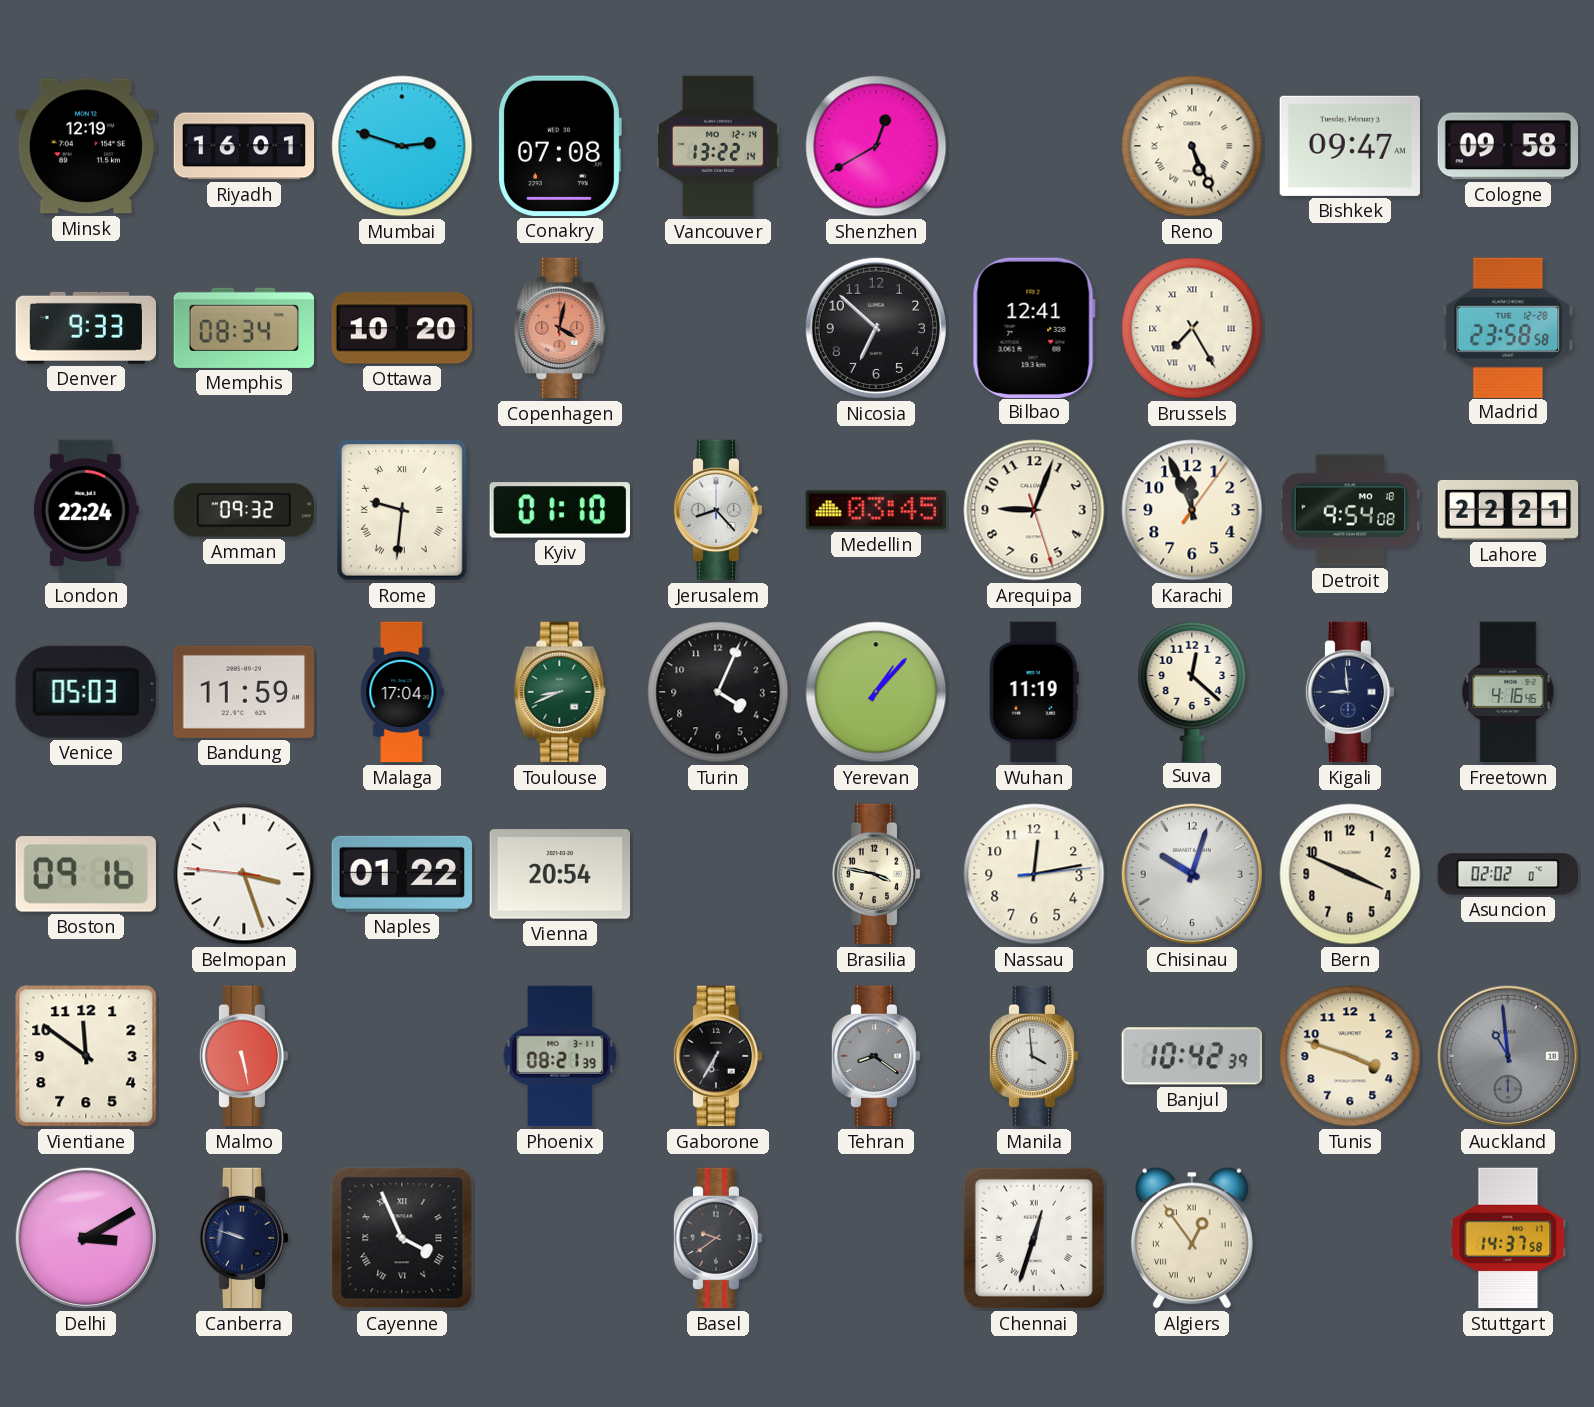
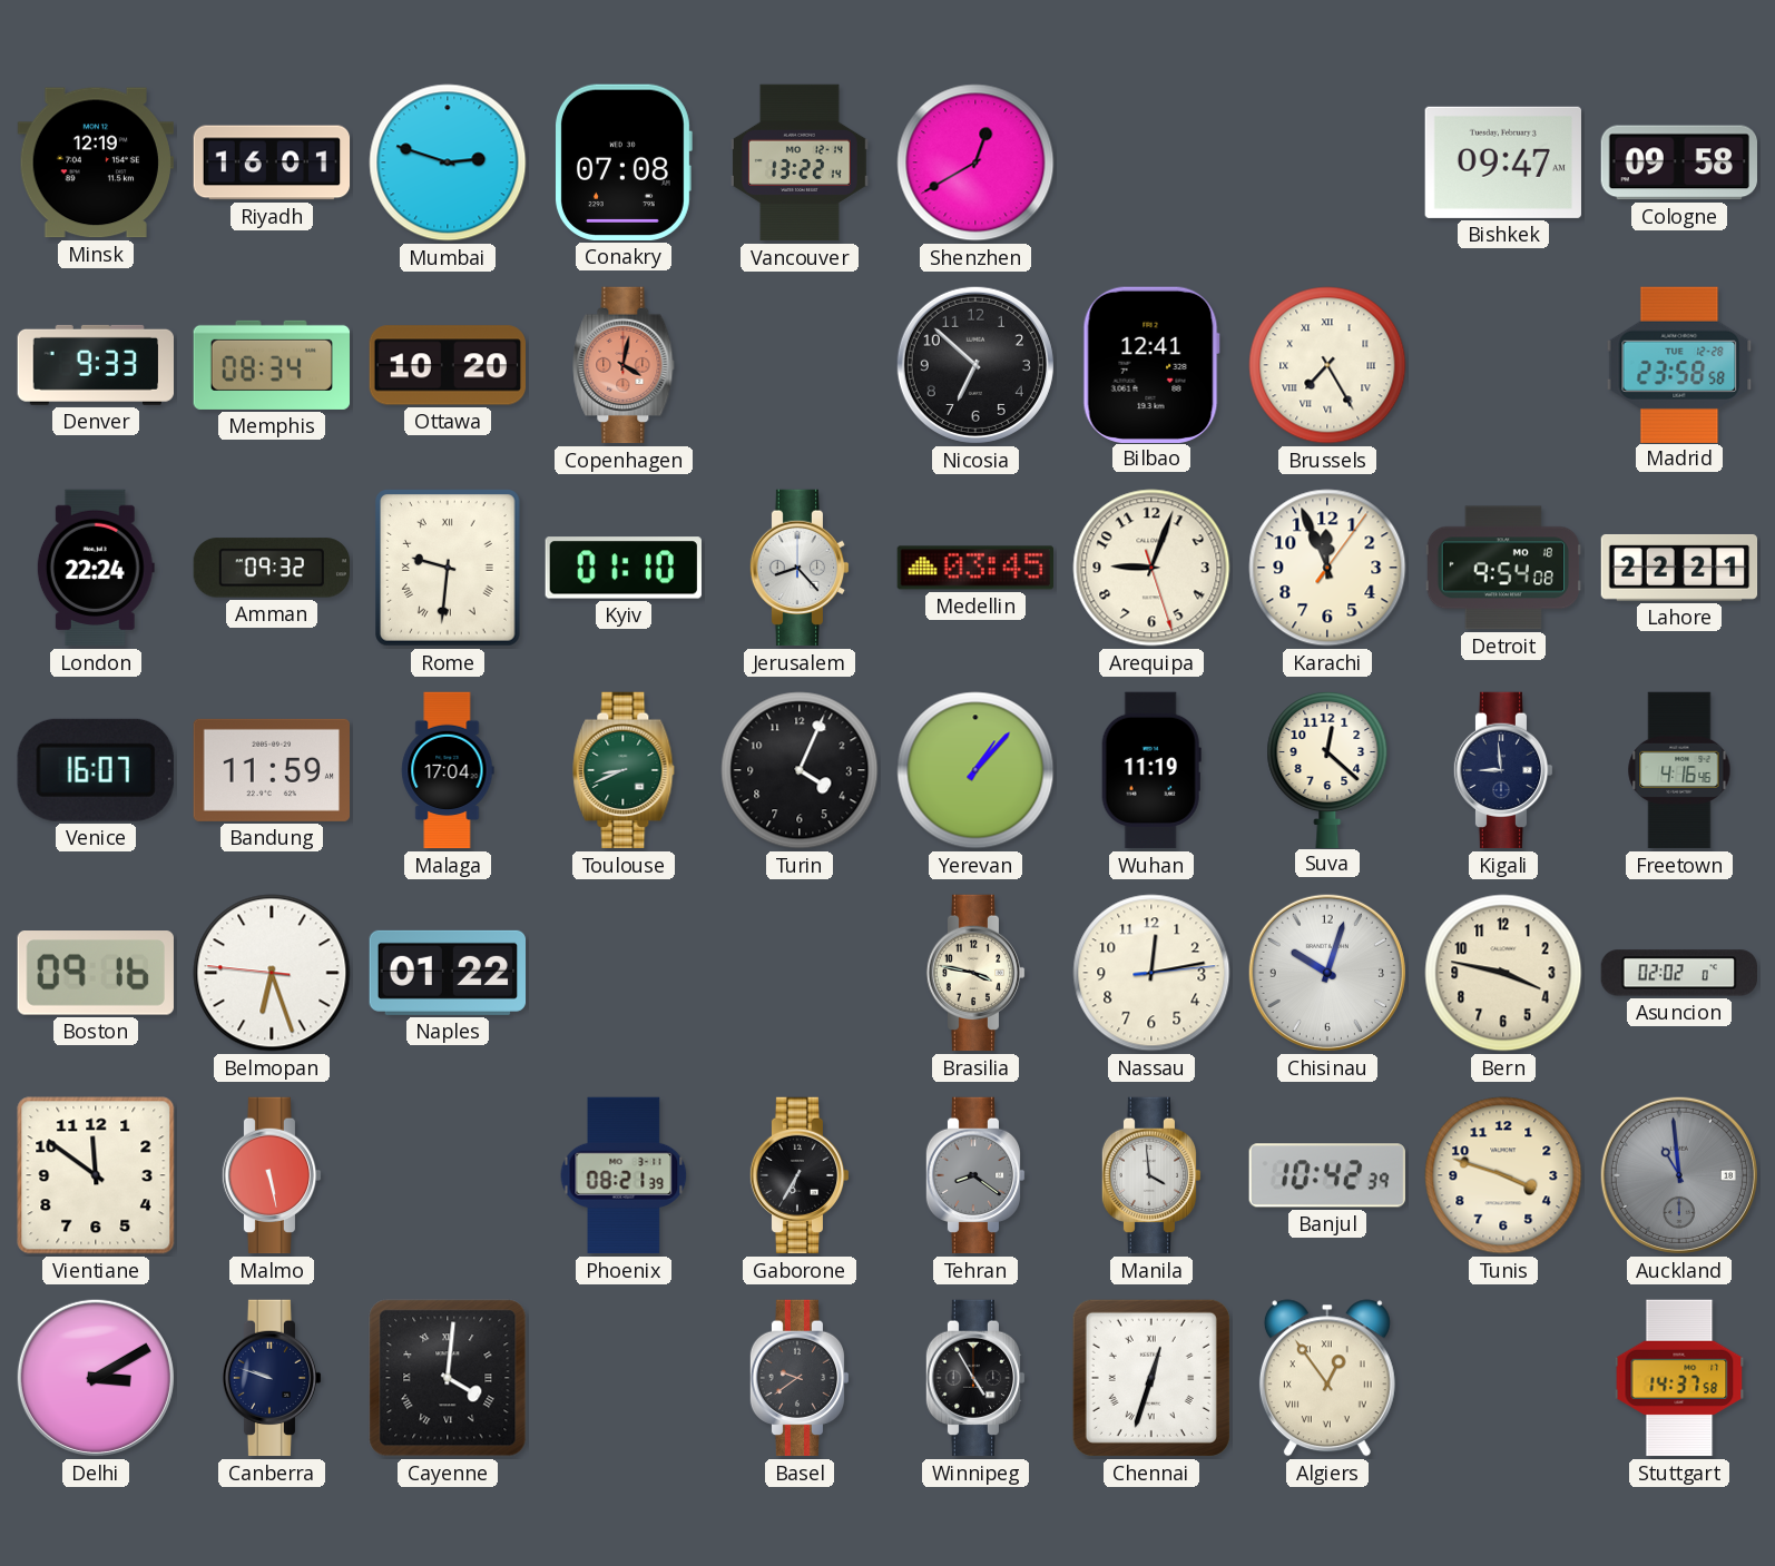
Reno: 5:26 -> none
Venice: 05:03 -> 16:07
Belmopan: 3:26 -> 6:26
Vienna: 20:54 -> none
Bern: 3:49 -> 3:47
Cayenne: 3:56 -> 4:01
Winnipeg: none -> 4:55
